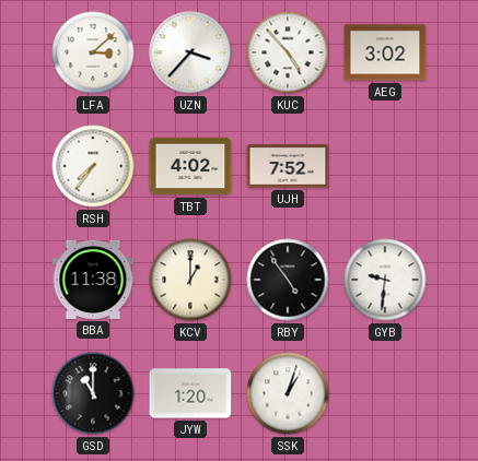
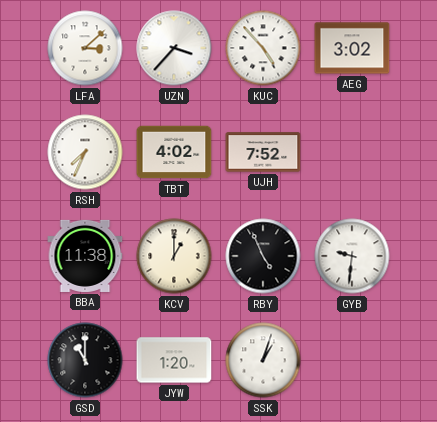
RSH: 7:36 -> 7:34
RBY: 4:54 -> 4:56
